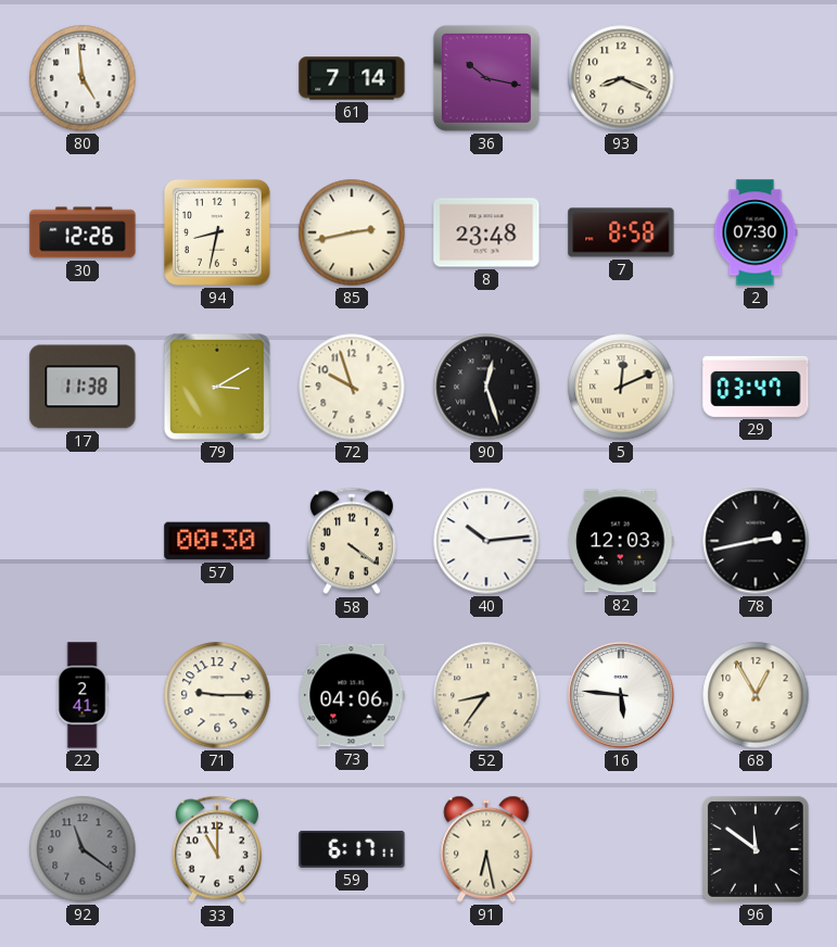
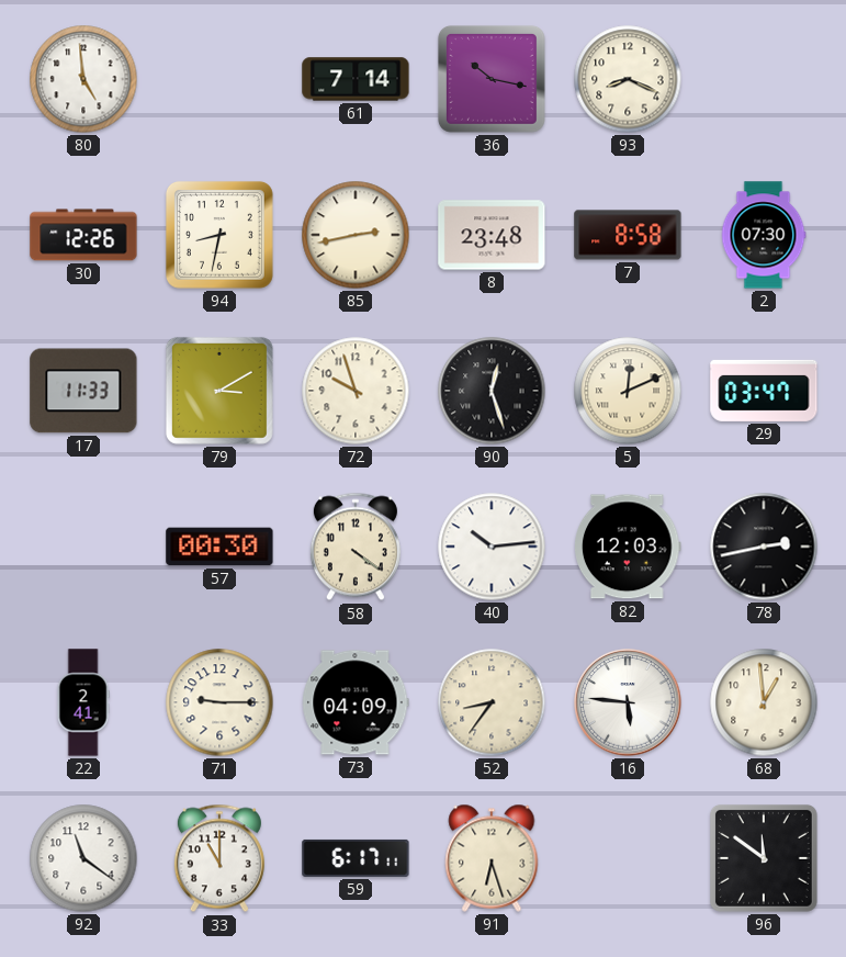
17: 11:38 -> 11:33
73: 04:06 -> 04:09
68: 12:55 -> 12:59
92 dial: grey -> white
91: 6:28 -> 6:27
